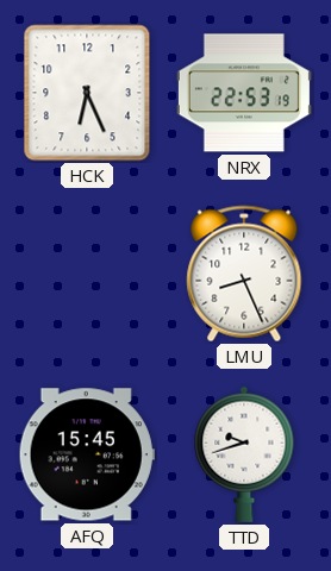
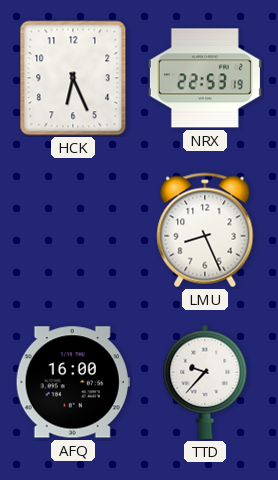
AFQ: 15:45 -> 16:00
TTD: 9:42 -> 9:37
